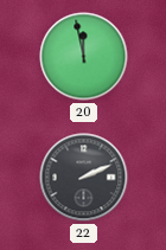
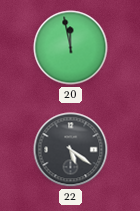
22: 2:11 -> 5:21
